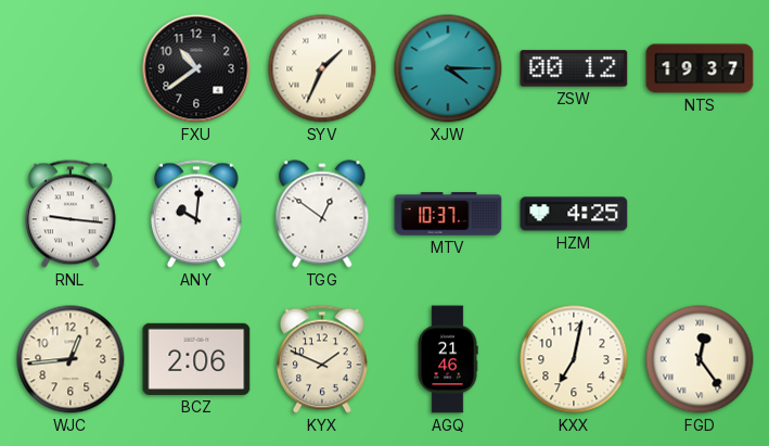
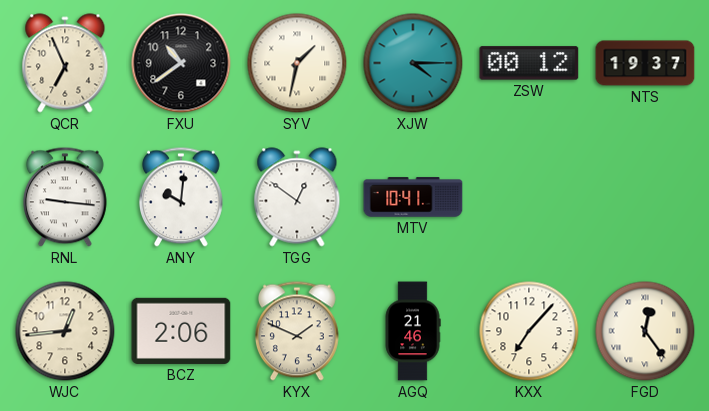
QCR: none -> 6:56
SYV: 1:34 -> 1:32
MTV: 10:37 -> 10:41
HZM: 4:25 -> none
KXX: 7:02 -> 7:07
